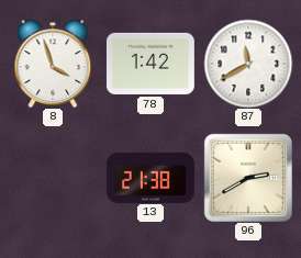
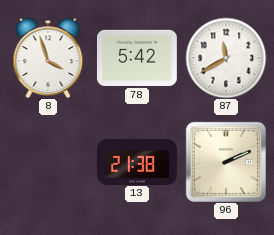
78: 1:42 -> 5:42
96: 2:40 -> 2:11
